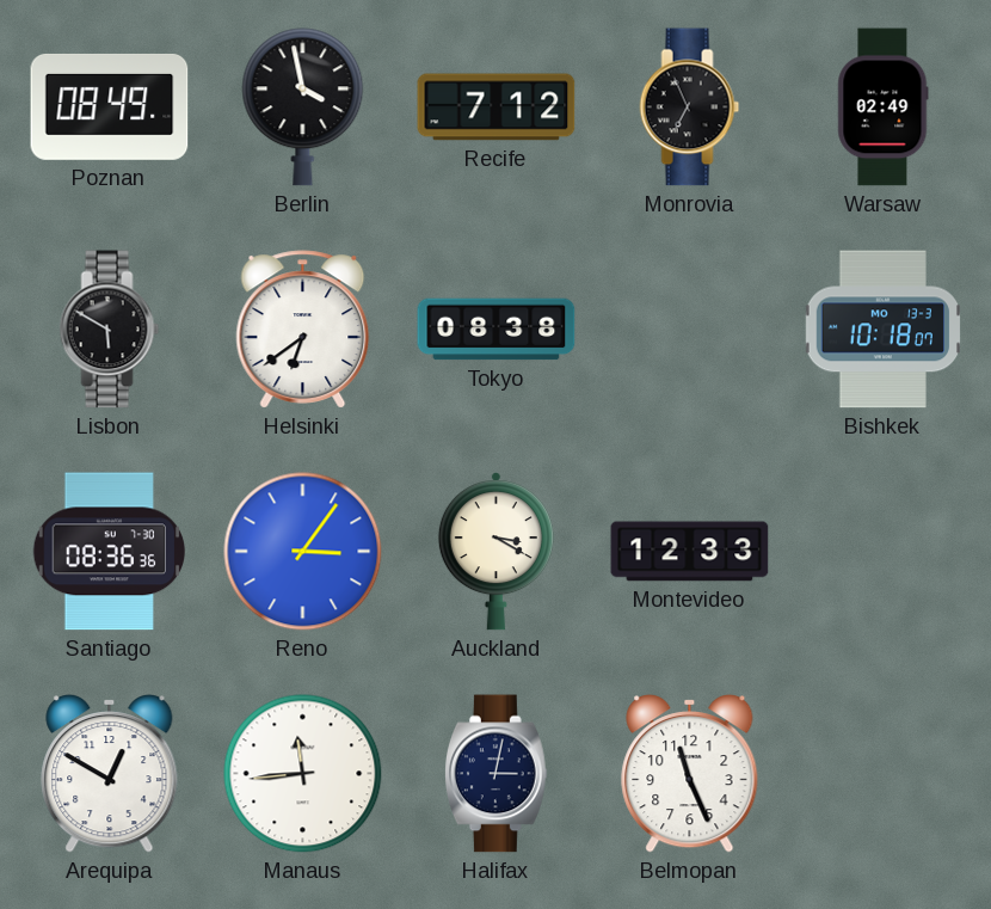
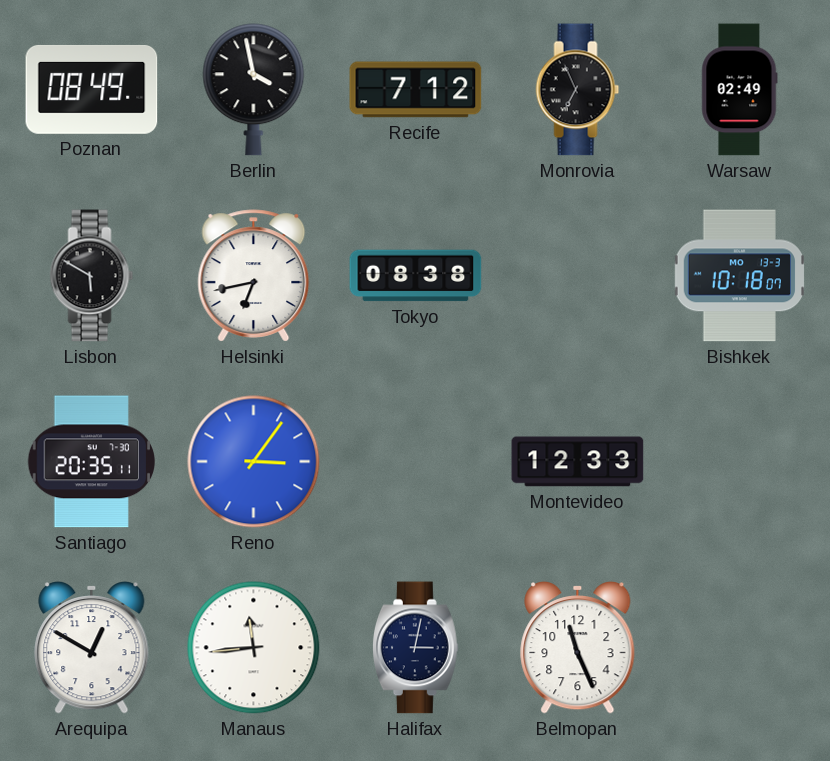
Helsinki: 6:39 -> 6:43
Santiago: 08:36 -> 20:35
Auckland: 3:20 -> none
